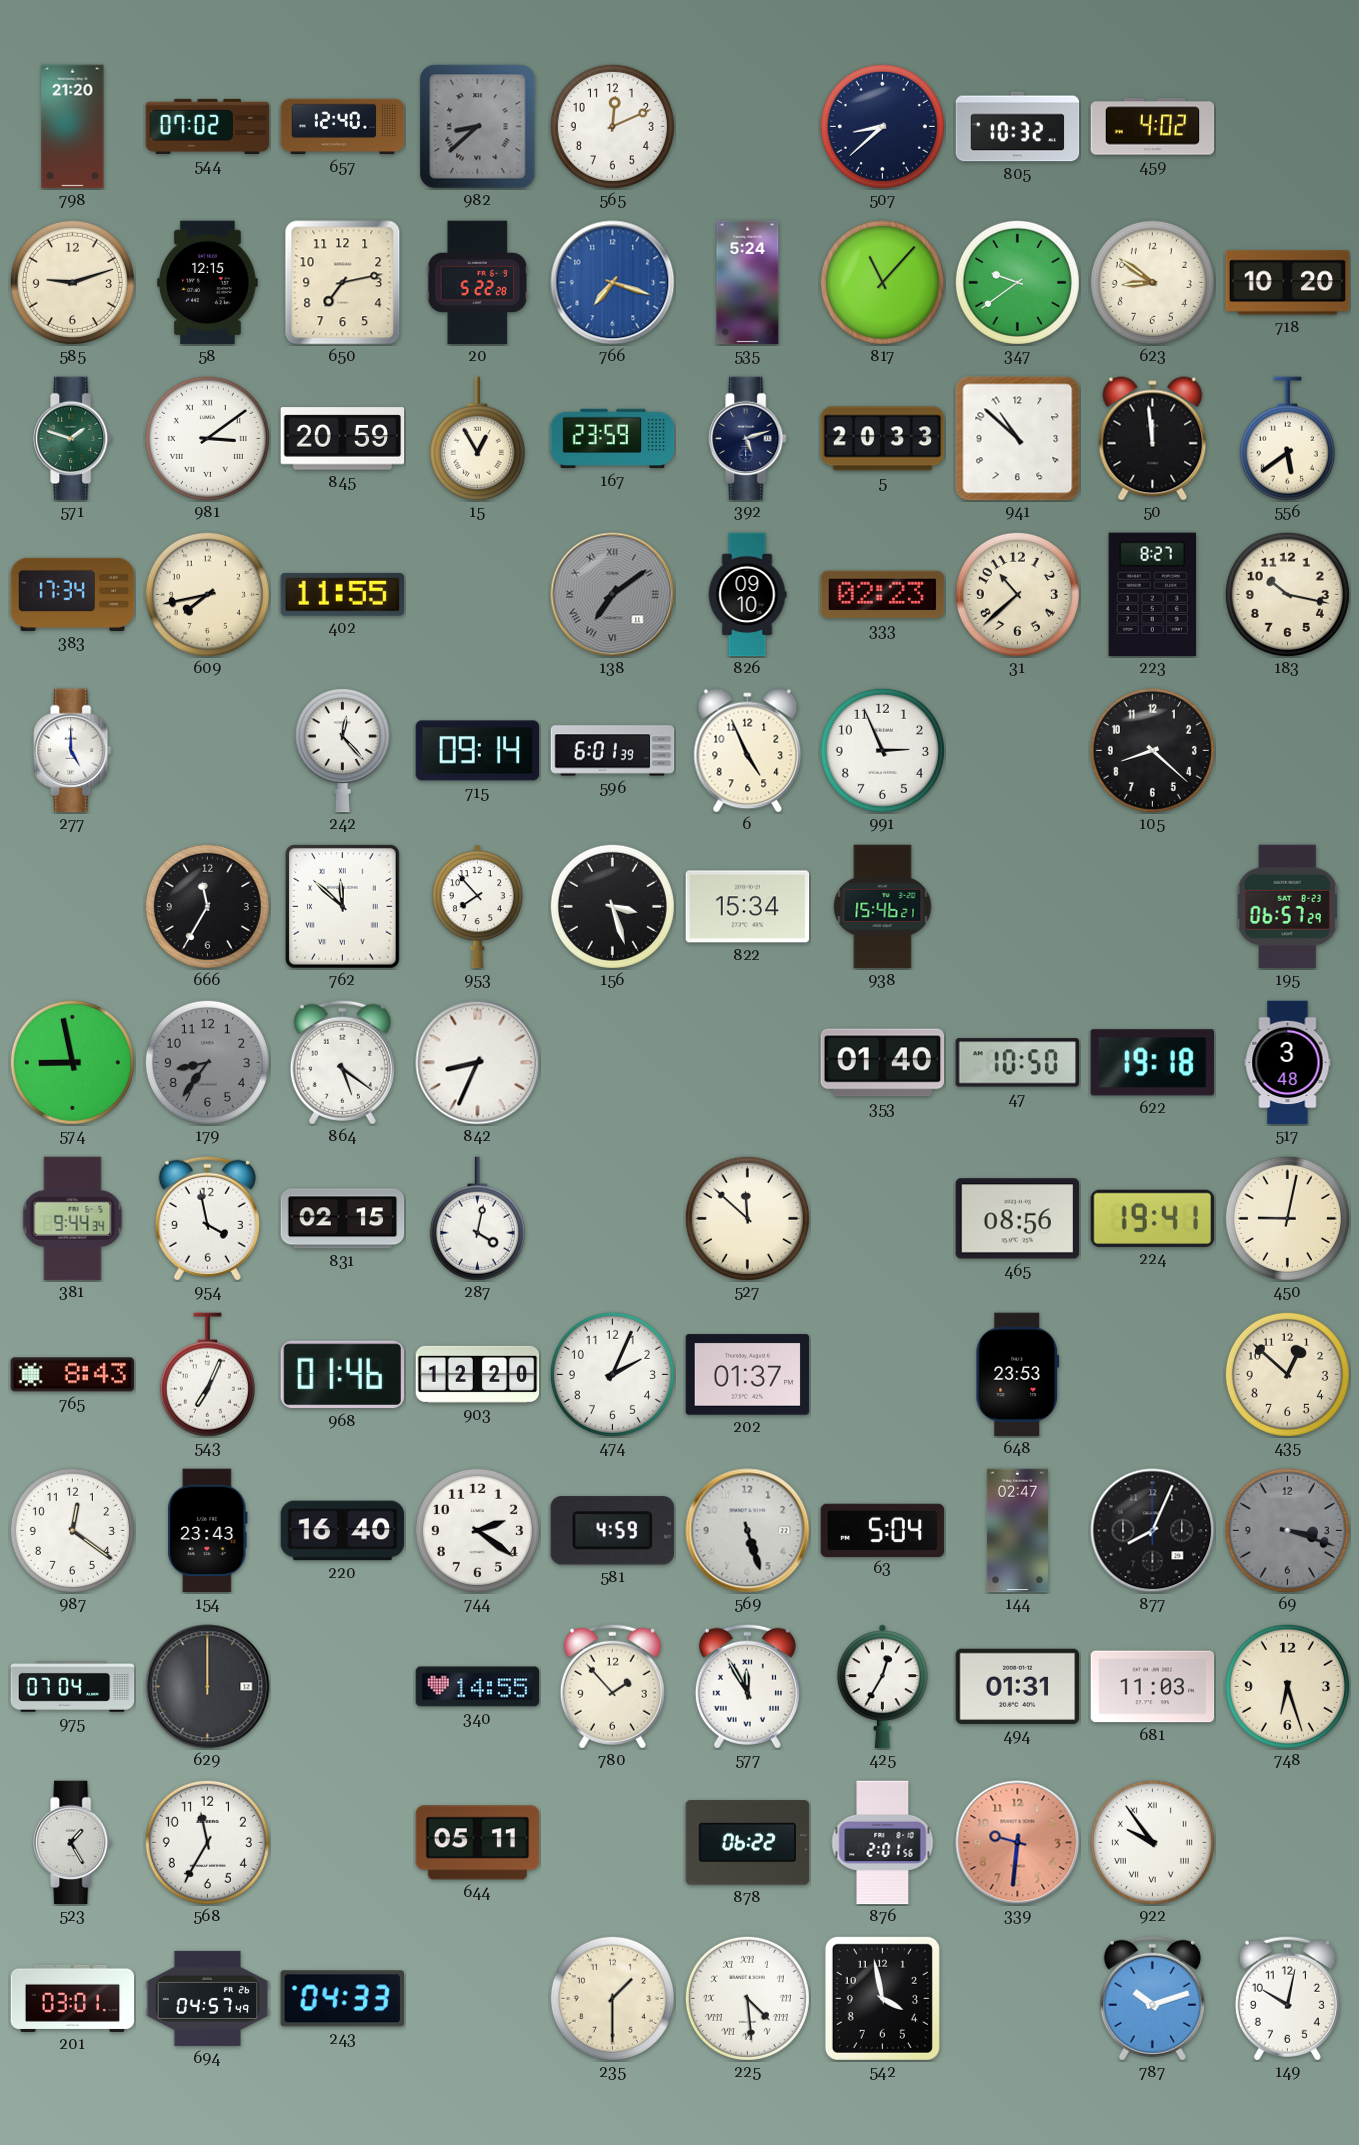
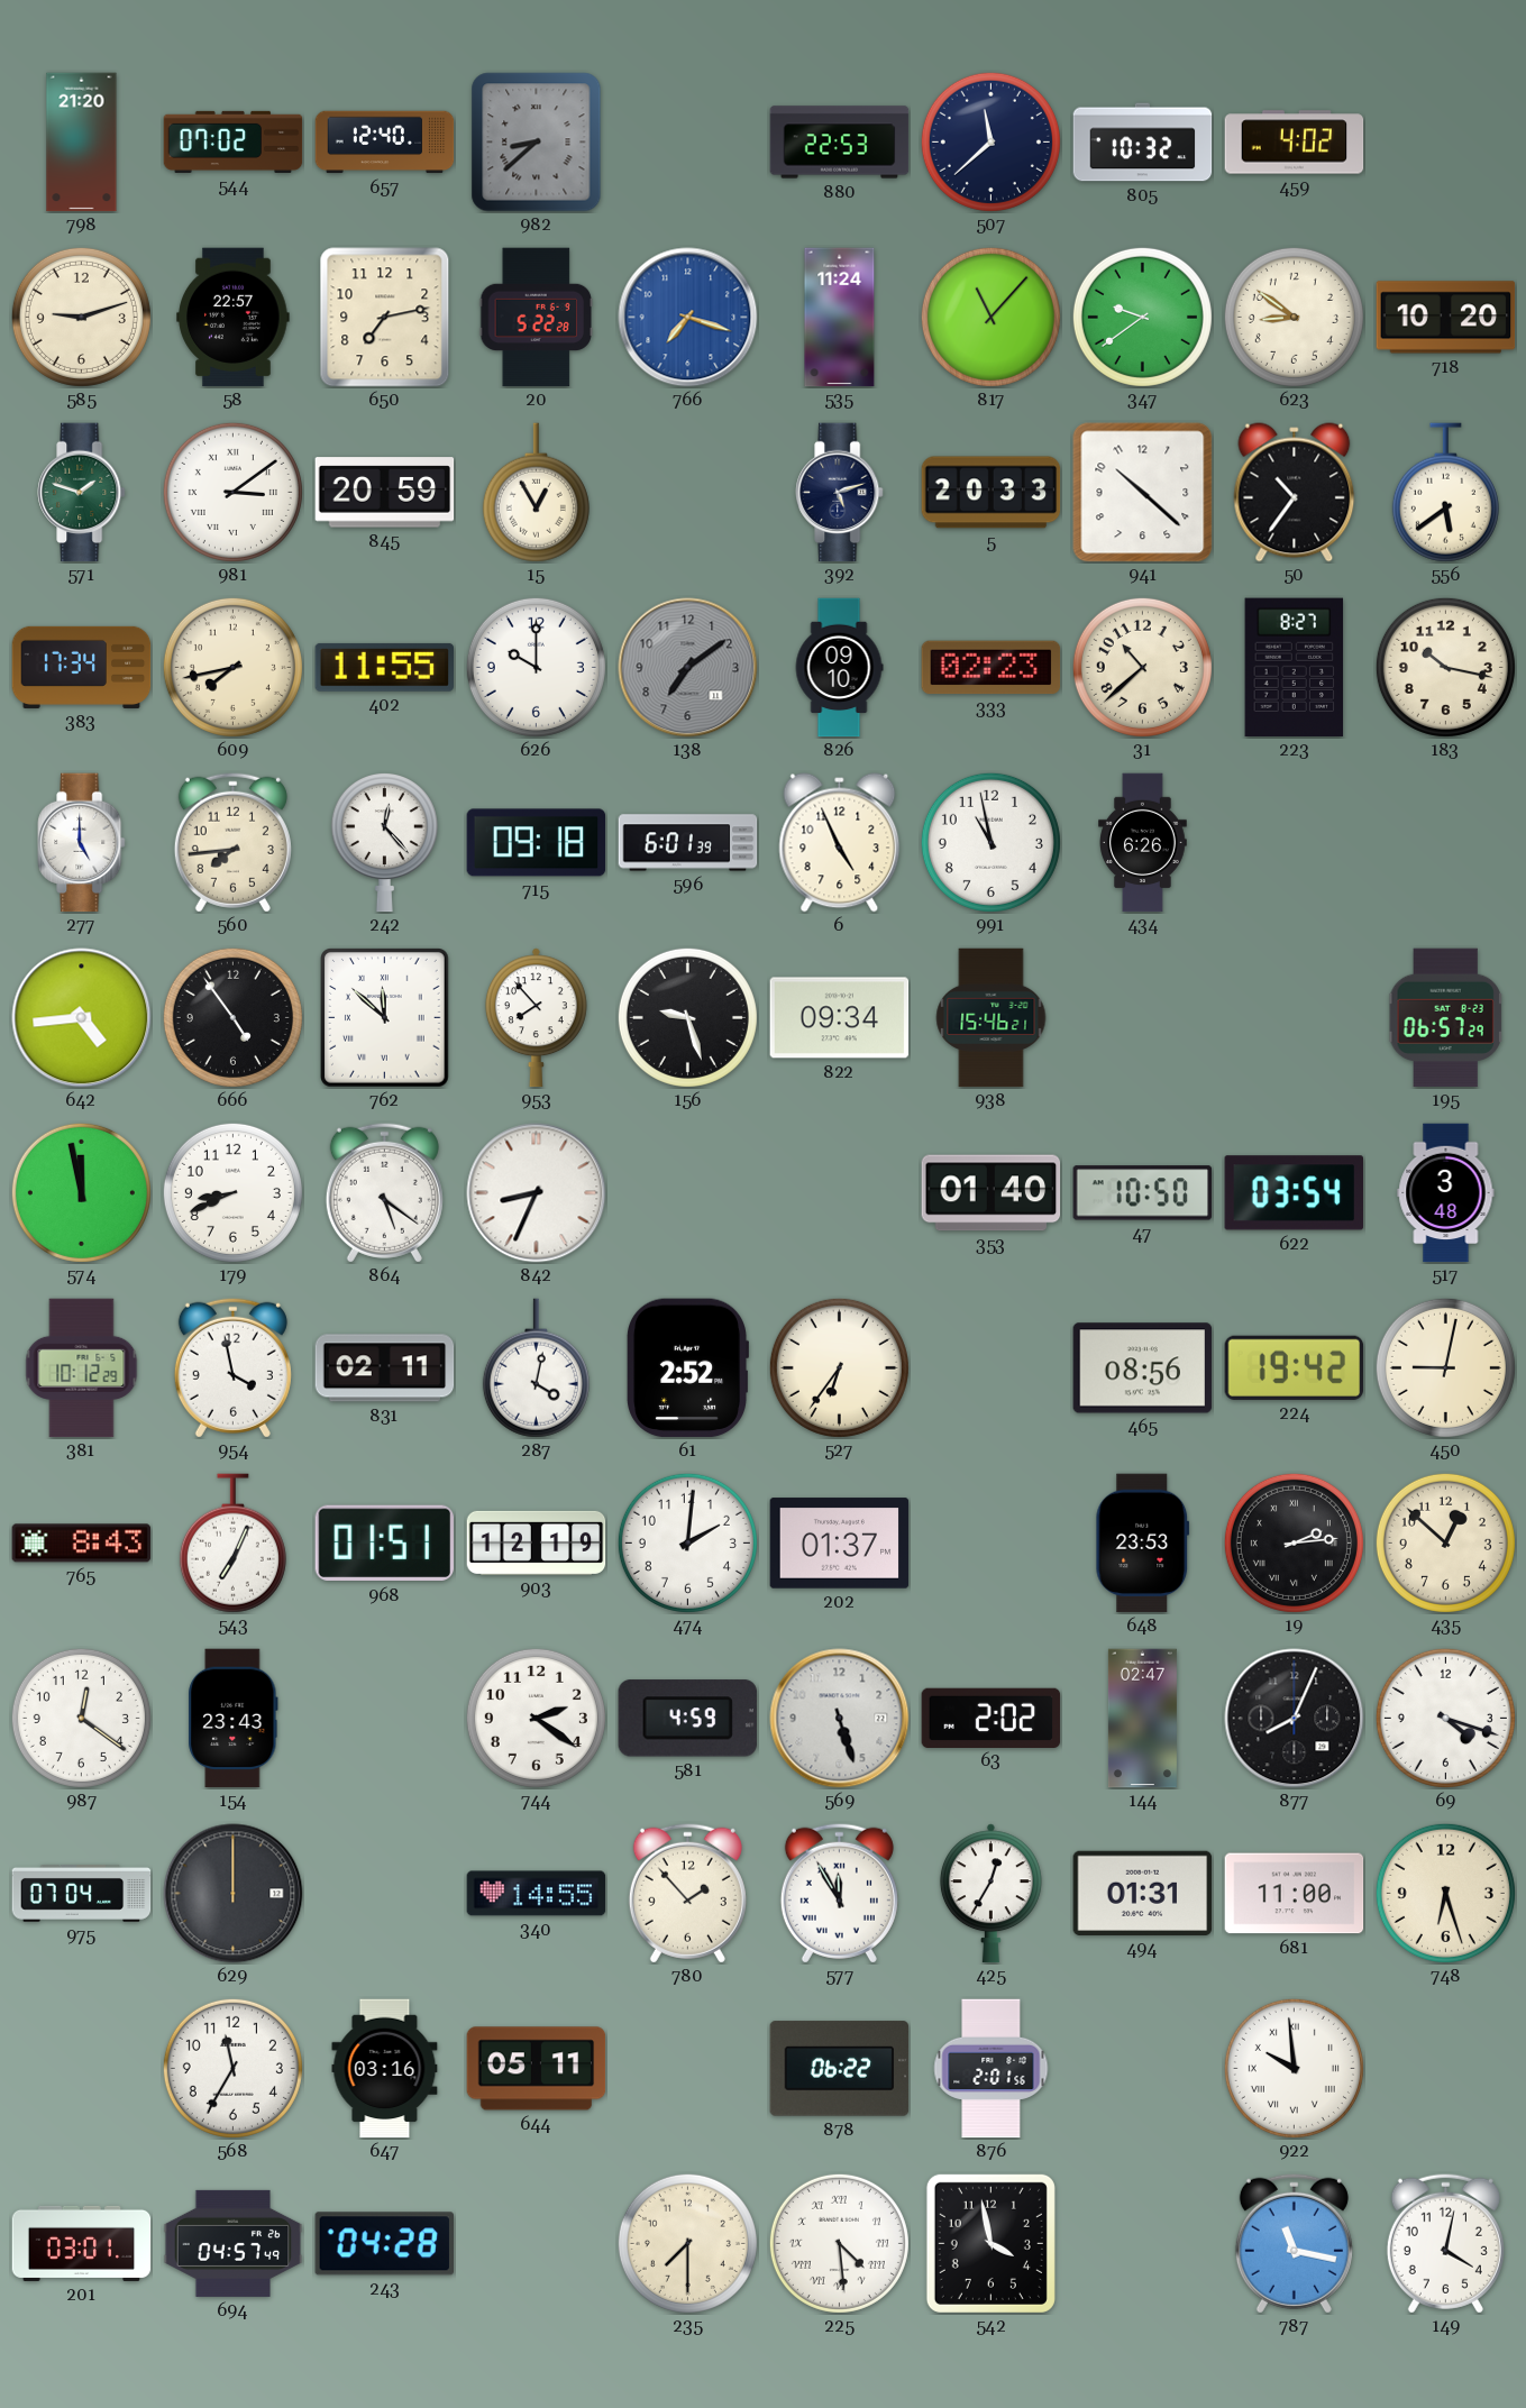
565: 12:11 -> none
880: none -> 22:53
507: 8:38 -> 11:38
58: 12:15 -> 22:57
535: 5:24 -> 11:24
167: 23:59 -> none
941: 10:52 -> 10:22
50: 11:59 -> 10:36
626: none -> 10:00
138 numerals: Roman -> Arabic
560: none -> 7:44
715: 09:14 -> 09:18
991: 2:56 -> 10:58
434: none -> 6:26
105: 8:22 -> none
642: none -> 4:44
666: 11:35 -> 4:54
156: 3:27 -> 9:27
822: 15:34 -> 09:34
574: 8:58 -> 11:58
179: 8:36 -> 8:41
179 dial: grey -> white
622: 19:18 -> 03:54
381: 9:44 -> 10:12
831: 02:15 -> 02:11
61: none -> 2:52
527: 11:52 -> 6:36
224: 19:41 -> 19:42
968: 01:46 -> 01:51
903: 12:20 -> 12:19
474: 2:04 -> 2:01
19: none -> 2:14
220: 16:40 -> none
63: 5:04 -> 2:02
69: 3:18 -> 4:18
69 dial: grey -> white
681: 11:03 -> 11:00
523: 1:25 -> none
647: none -> 03:16
339: 9:31 -> none
922: 9:54 -> 9:59
243: 04:33 -> 04:28
235: 1:30 -> 7:30
787: 10:12 -> 11:17
149: 10:02 -> 4:02
